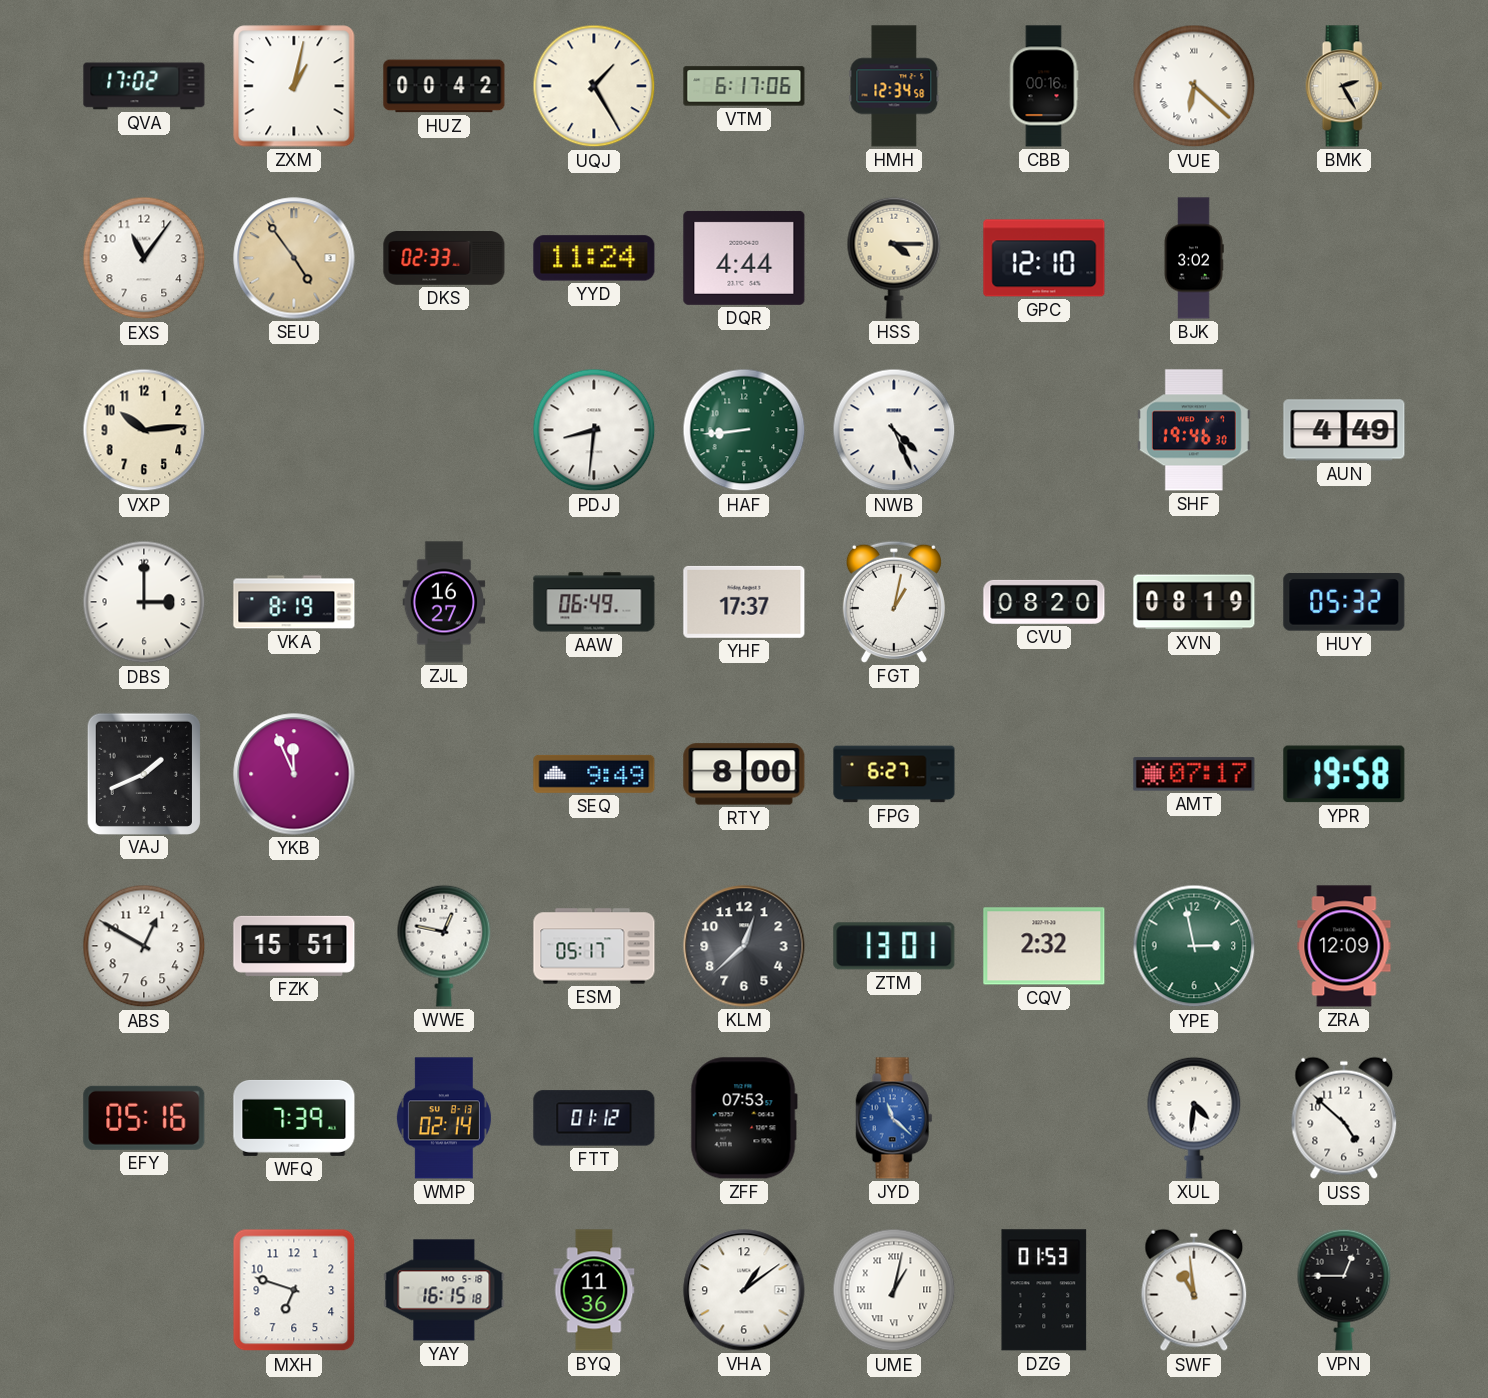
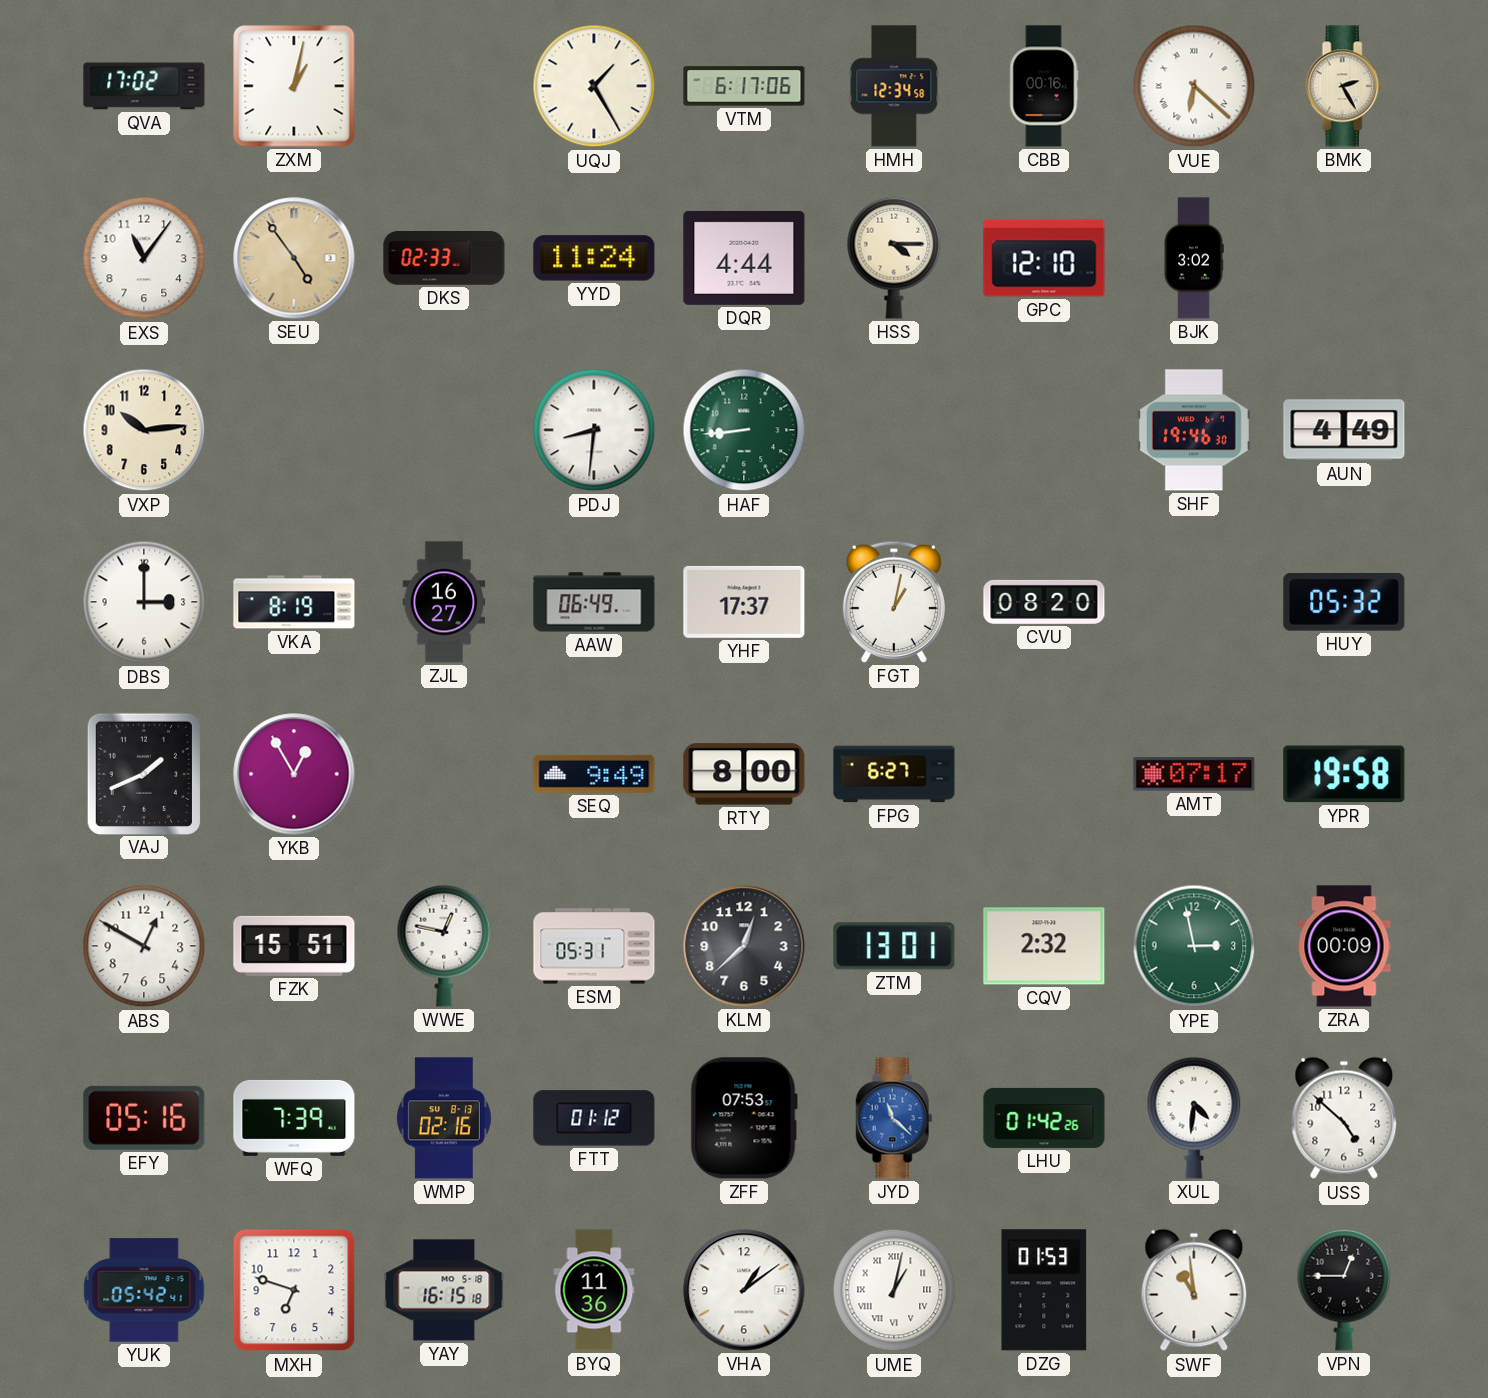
HUZ: 00:42 -> none
NWB: 4:26 -> none
XVN: 08:19 -> none
YKB: 11:56 -> 12:55
ESM: 05:17 -> 05:31
ZRA: 12:09 -> 00:09
WMP: 02:14 -> 02:16
LHU: none -> 01:42
YUK: none -> 05:42
